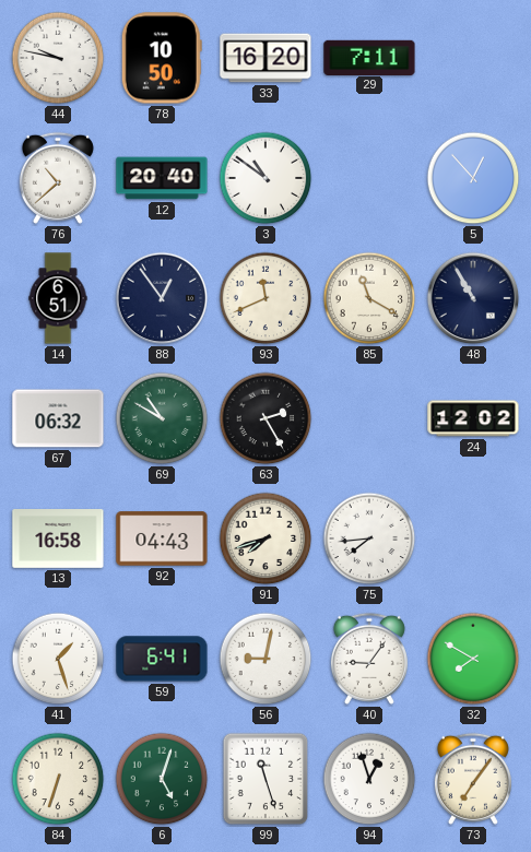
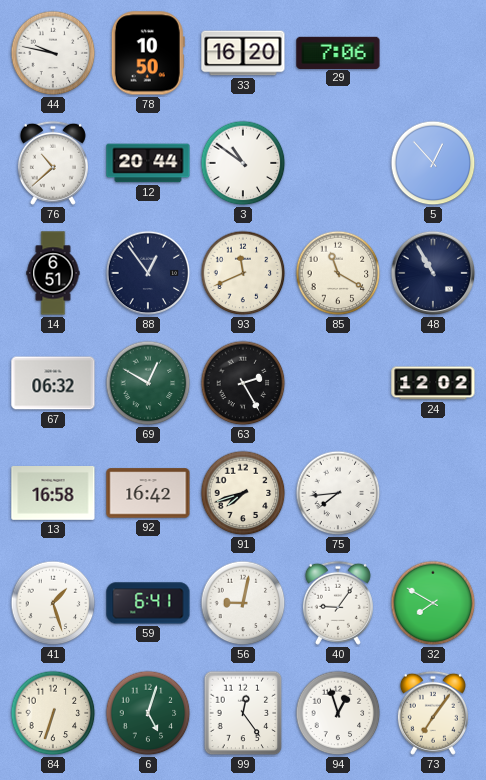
29: 7:11 -> 7:06
12: 20:40 -> 20:44
69: 10:50 -> 12:50
92: 04:43 -> 16:42
99: 11:27 -> 12:24
